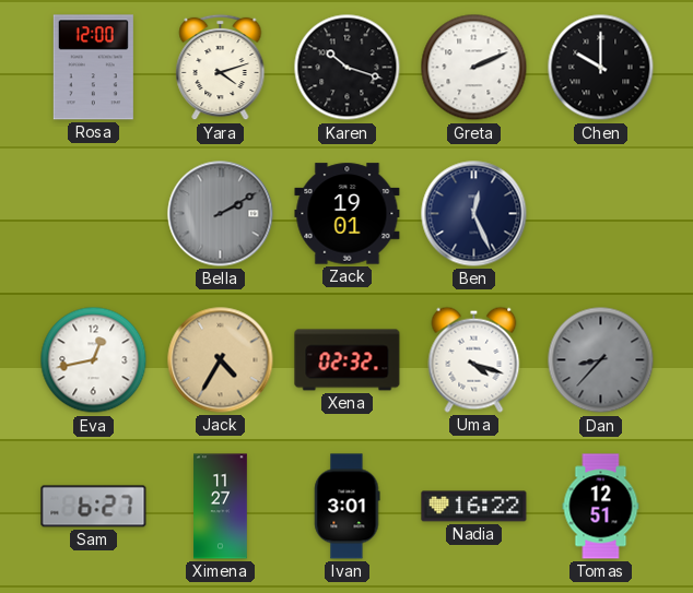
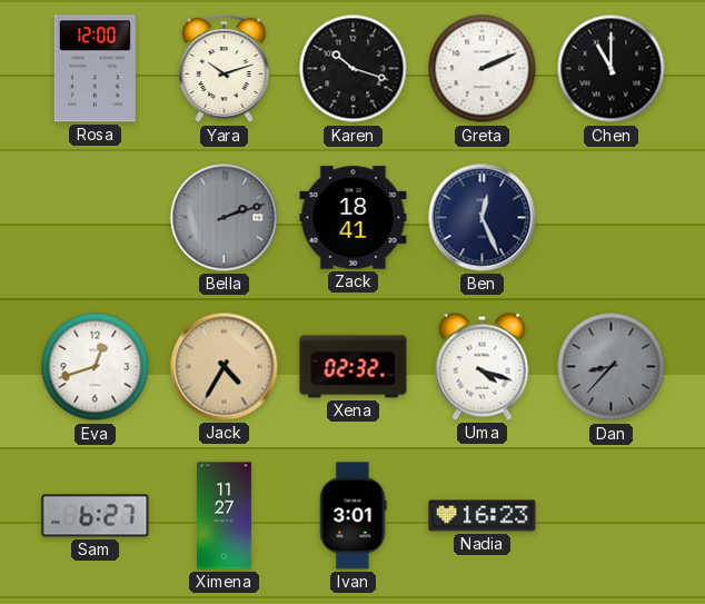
Yara: 4:12 -> 10:12
Chen: 10:00 -> 11:00
Bella: 2:10 -> 2:12
Zack: 19:01 -> 18:41
Eva: 12:43 -> 12:42
Nadia: 16:22 -> 16:23
Tomas: 12:51 -> none
